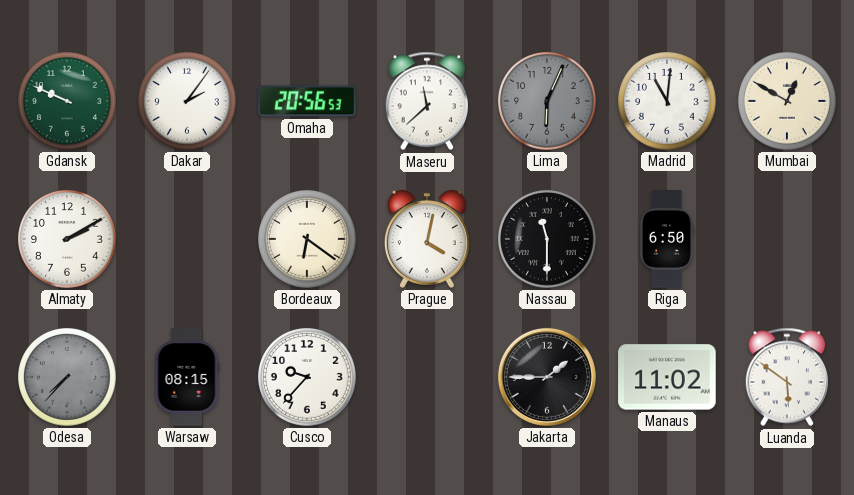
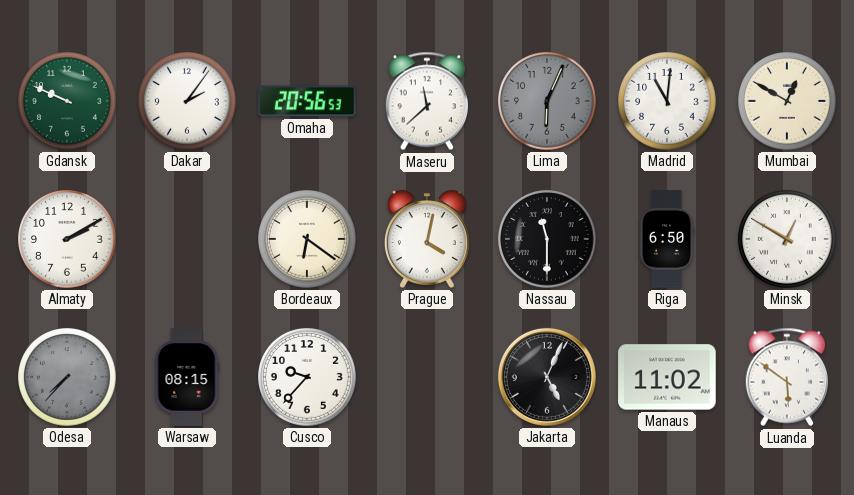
Minsk: none -> 12:50
Jakarta: 1:45 -> 5:04
